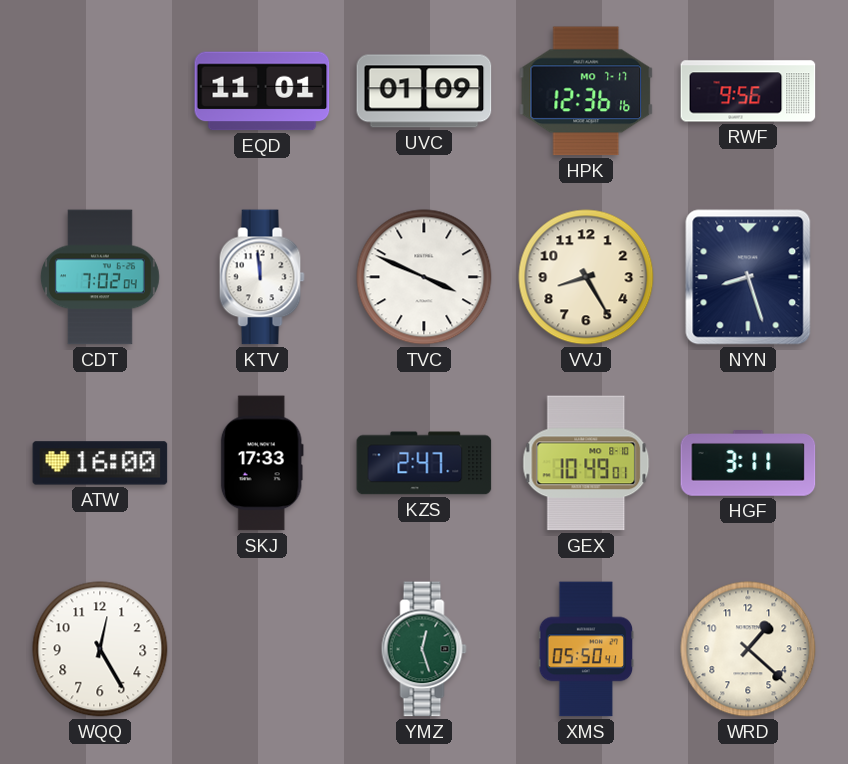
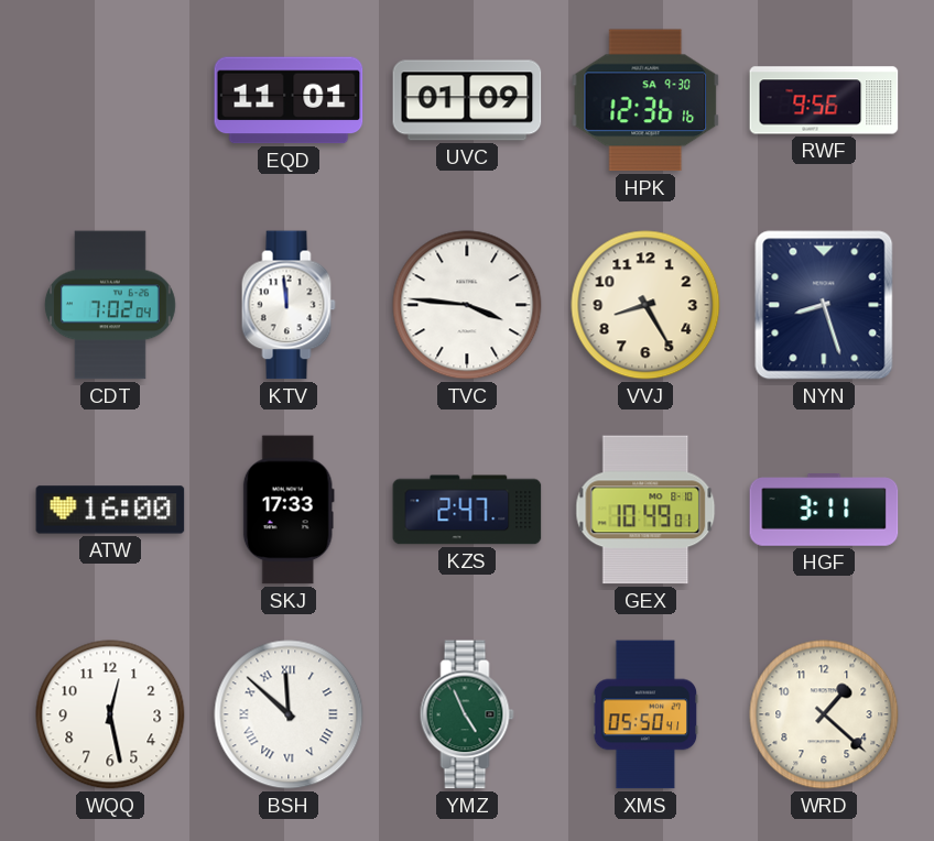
HPK date: MO 7-17 -> SA 9-30
TVC: 3:49 -> 3:46
WQQ: 12:25 -> 12:28
BSH: none -> 11:52
YMZ: 12:27 -> 4:56
